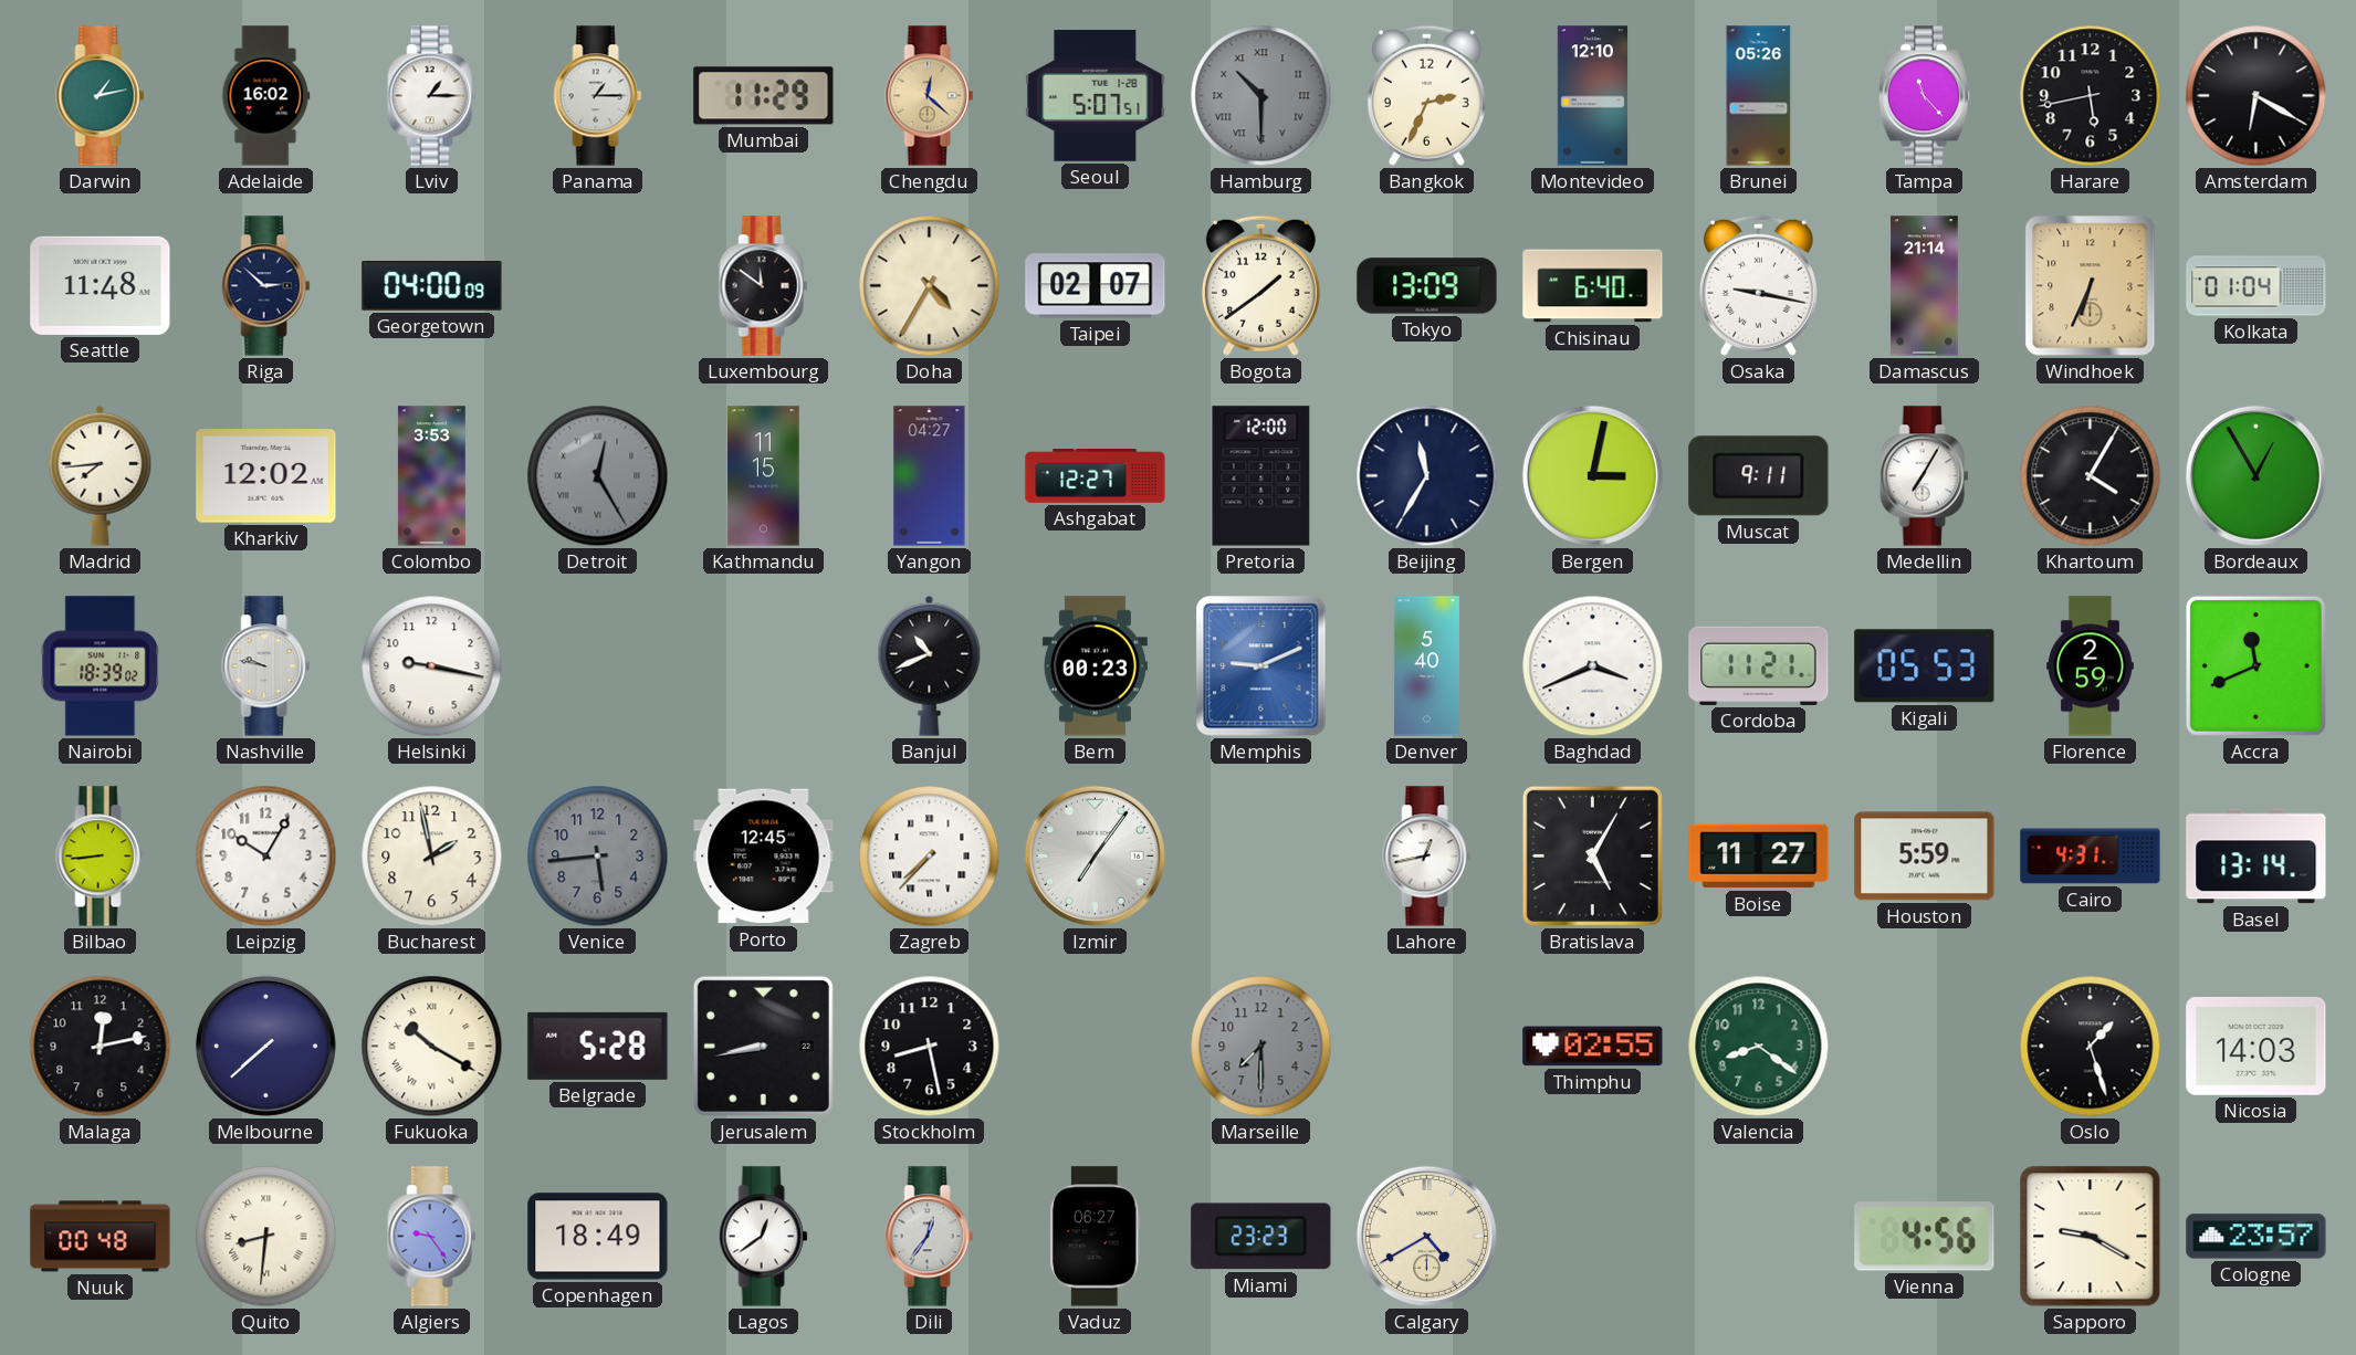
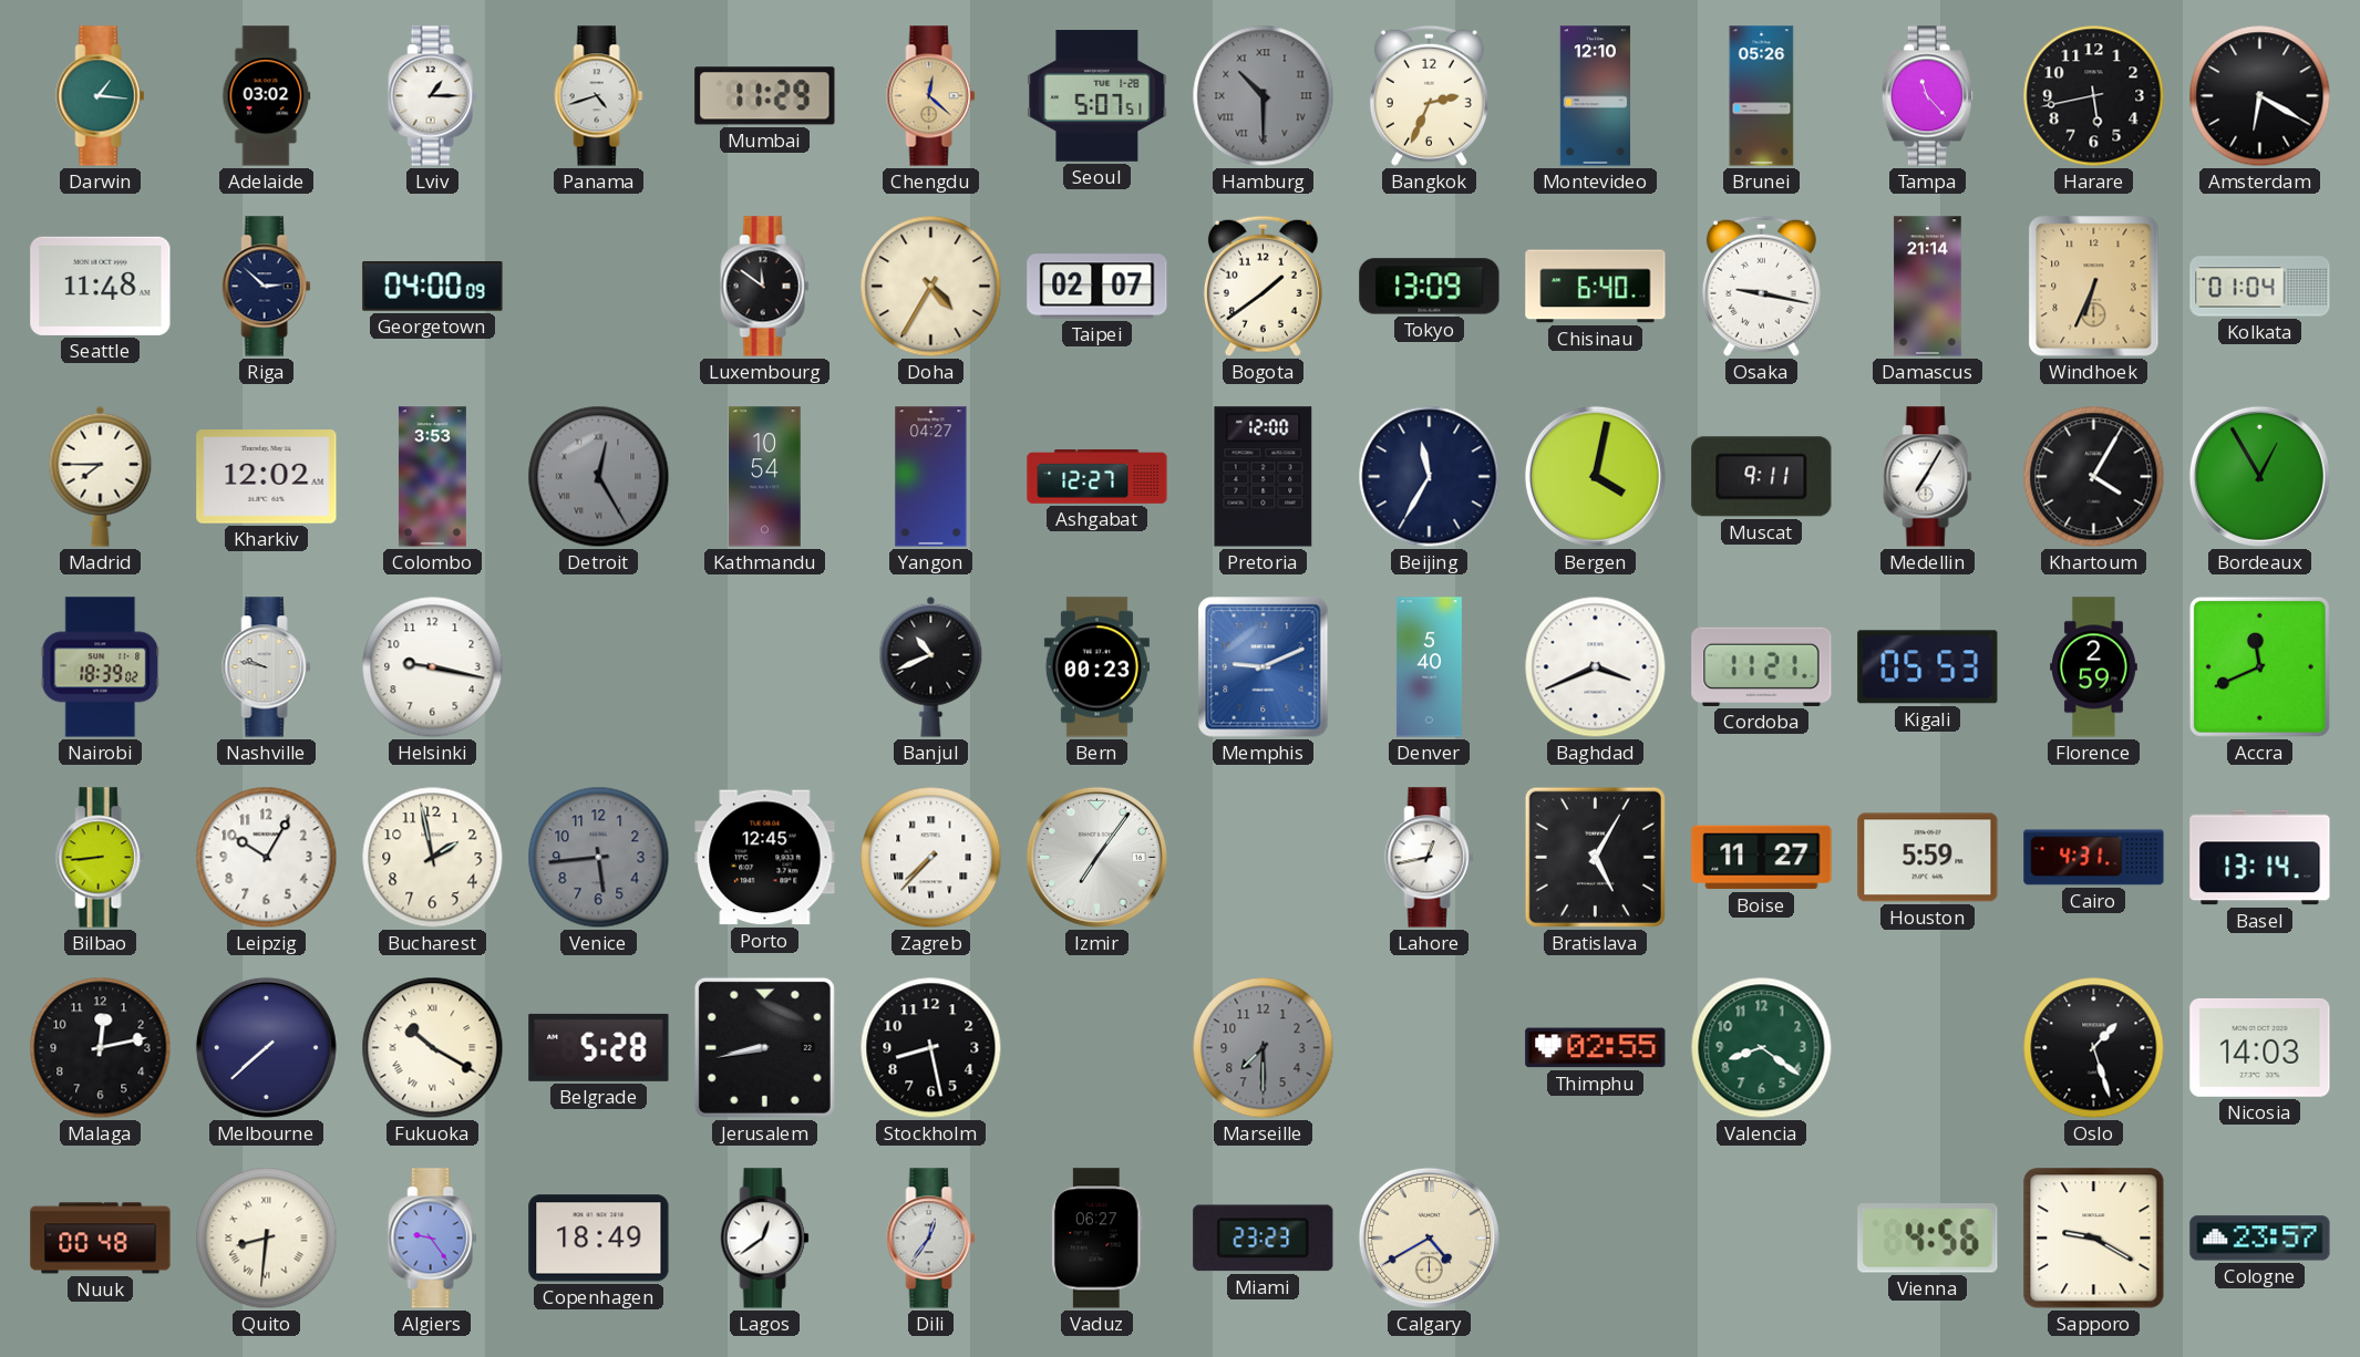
Darwin: 1:13 -> 1:16
Adelaide: 16:02 -> 03:02
Panama: 1:15 -> 4:42
Madrid: 7:44 -> 7:45
Kathmandu: 11:15 -> 10:54
Bergen: 3:02 -> 4:02
